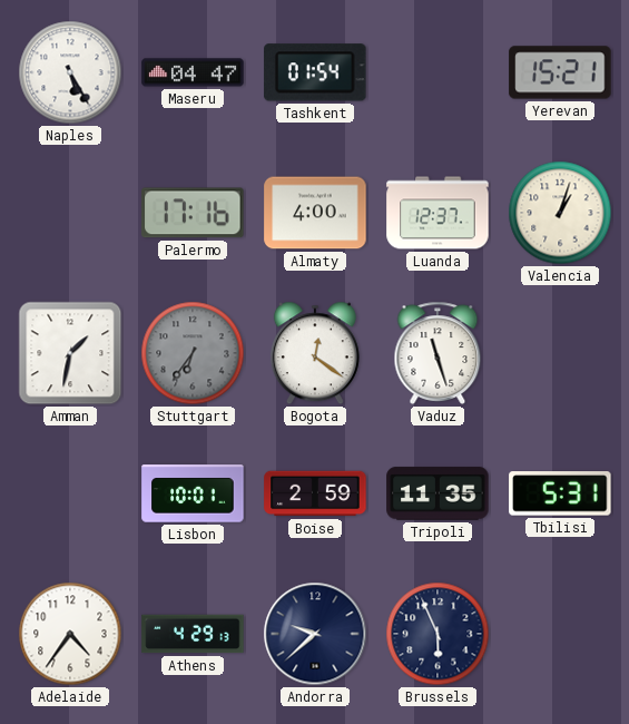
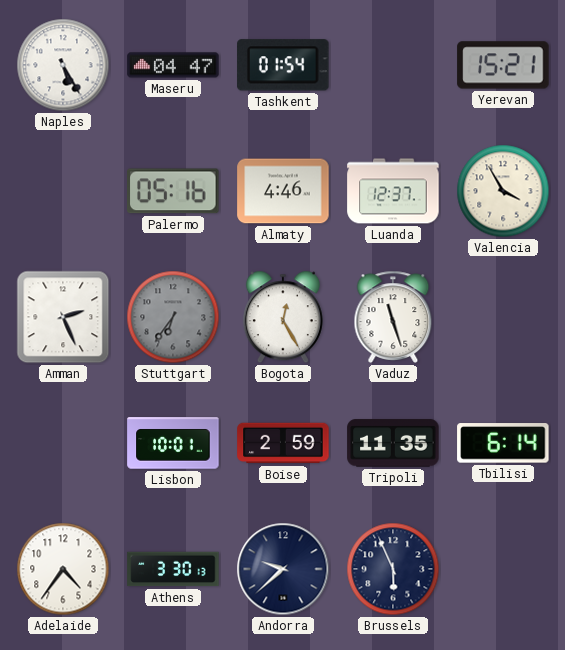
Palermo: 17:16 -> 05:16
Almaty: 4:00 -> 4:46
Valencia: 1:03 -> 3:55
Amman: 1:32 -> 2:26
Bogota: 12:21 -> 12:25
Tbilisi: 5:31 -> 6:14
Athens: 4:29 -> 3:30
